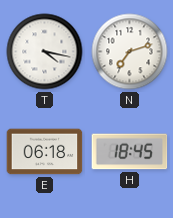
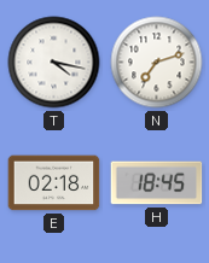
E: 06:18 -> 02:18
